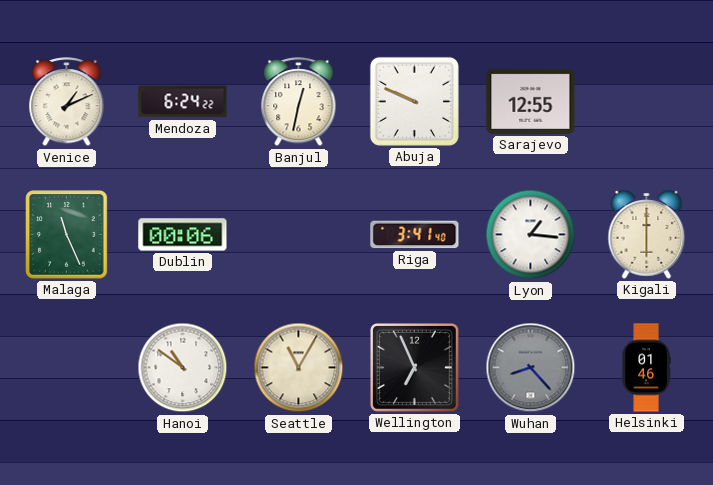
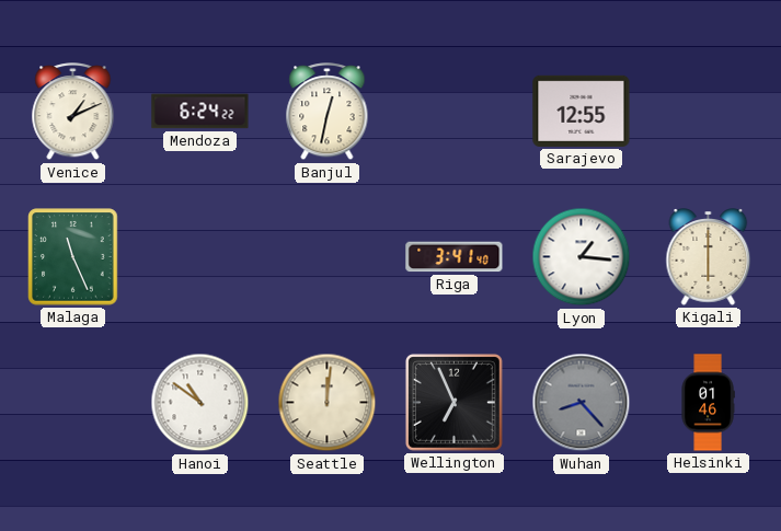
Abuja: 9:49 -> none
Dublin: 00:06 -> none
Seattle: 11:05 -> 12:01
